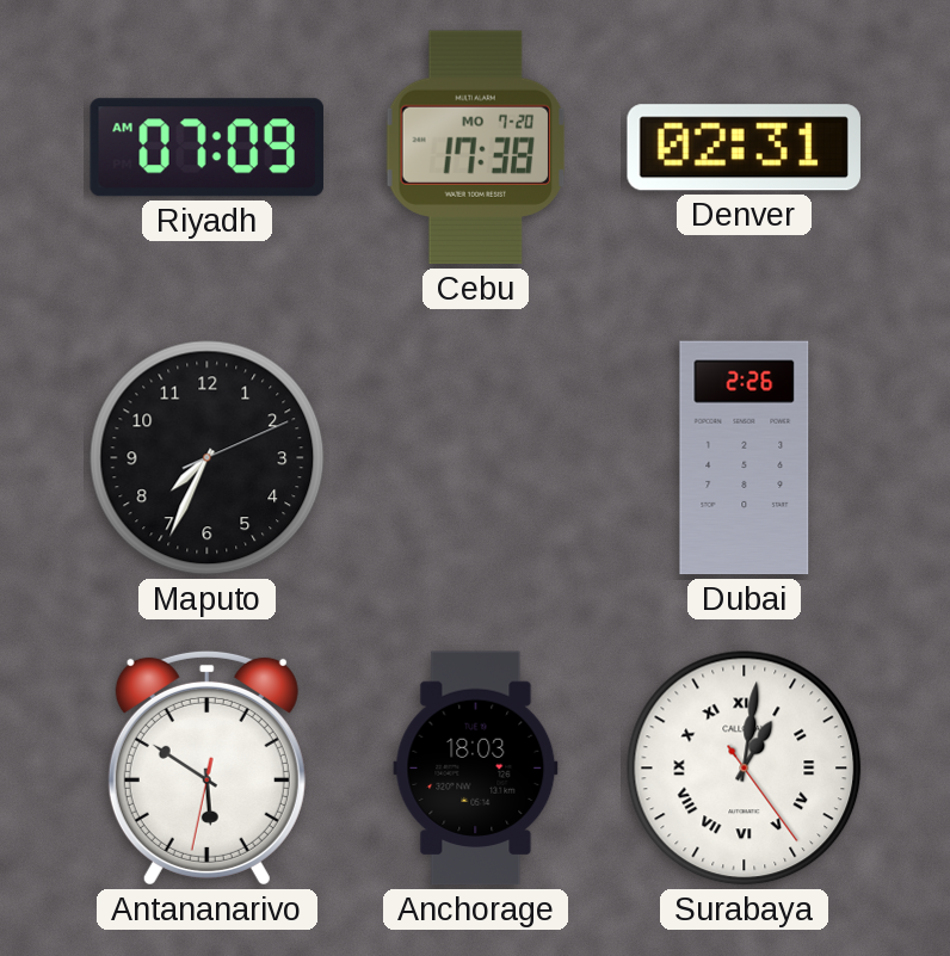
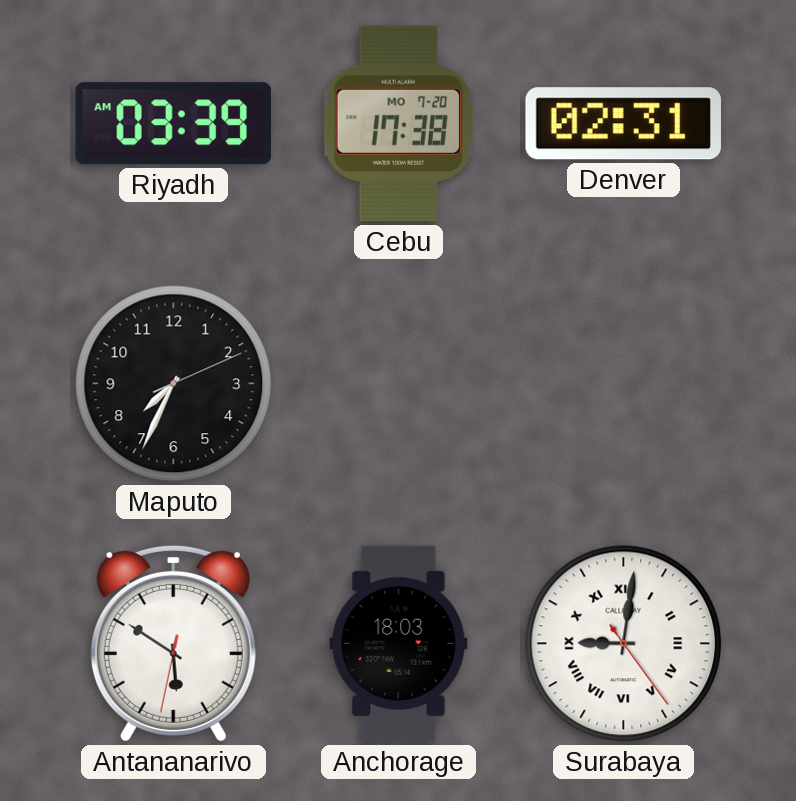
Riyadh: 07:09 -> 03:39
Dubai: 2:26 -> none
Surabaya: 1:01 -> 9:01
